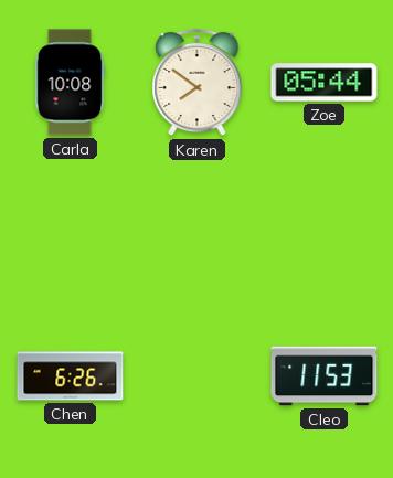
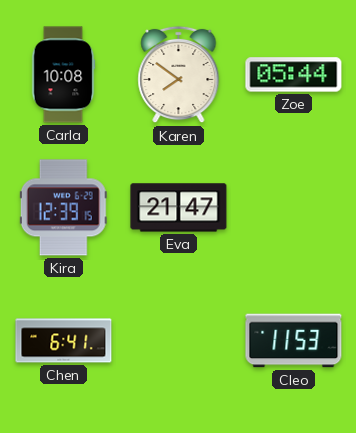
Kira: none -> 12:39
Eva: none -> 21:47
Chen: 6:26 -> 6:41
